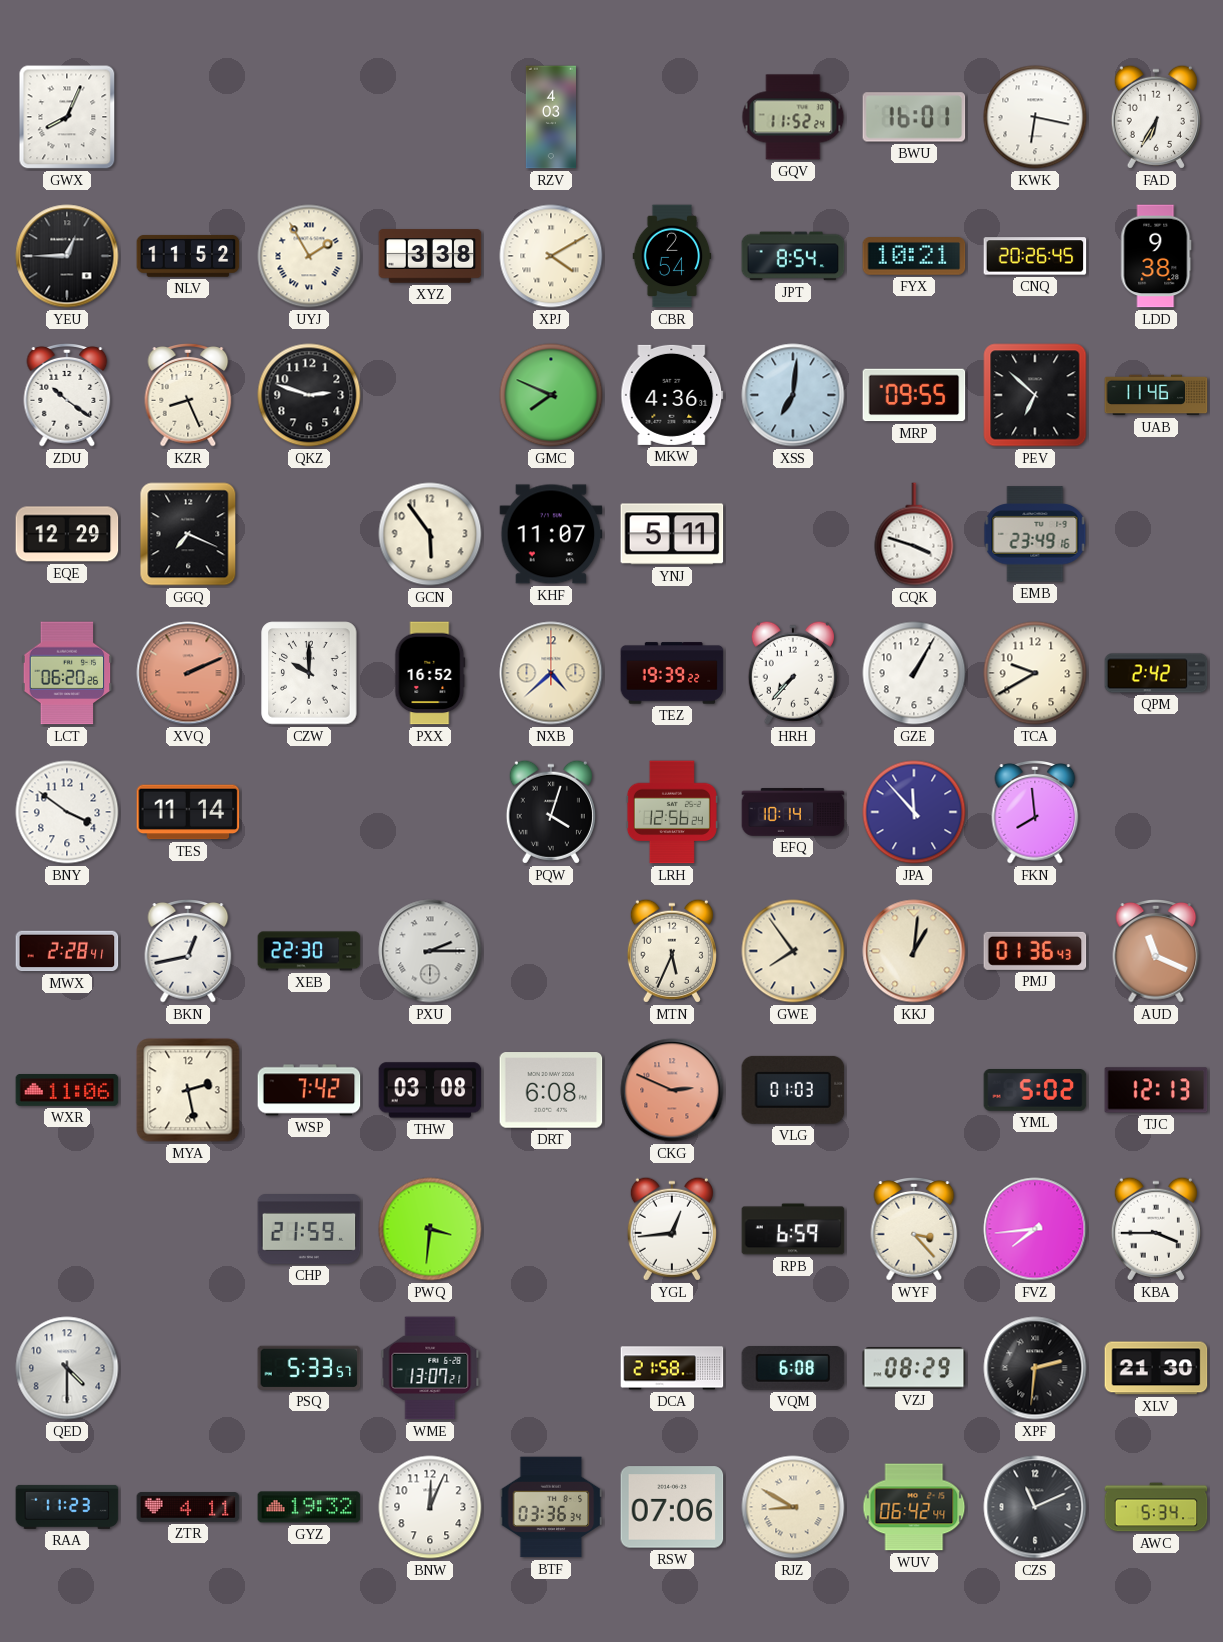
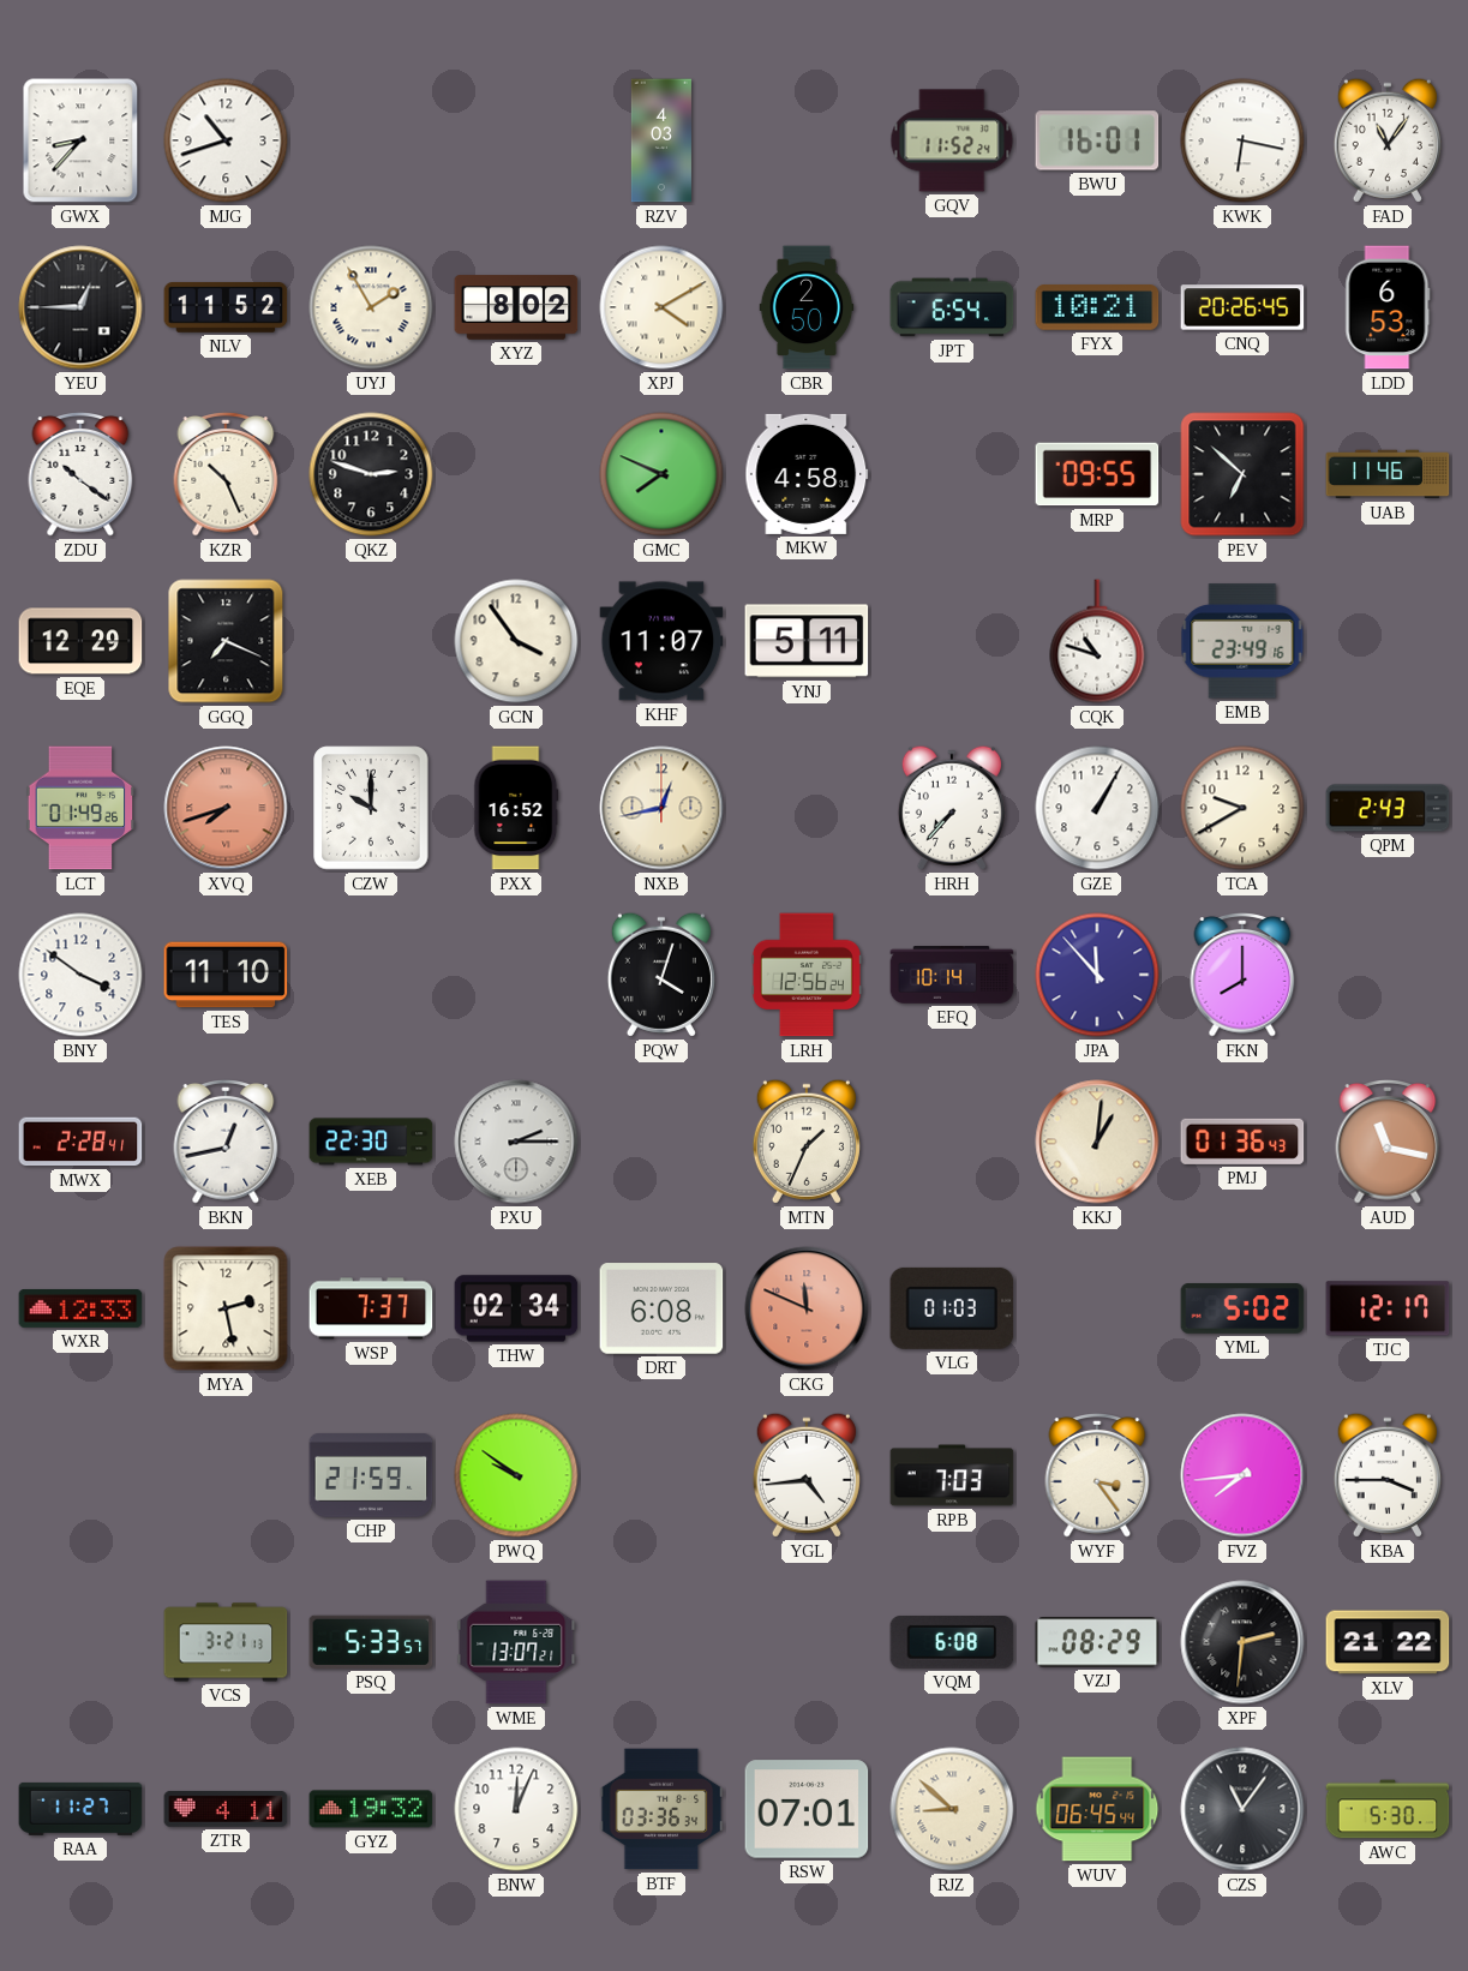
GWX: 8:04 -> 8:37
MJG: none -> 10:42
FAD: 6:35 -> 11:06
XYZ: 3:38 -> 8:02
CBR: 2:54 -> 2:50
JPT: 8:54 -> 6:54
LDD: 9:38 -> 6:53
KZR: 8:26 -> 10:26
MKW: 4:36 -> 4:58
XSS: 7:01 -> none
GCN: 5:54 -> 3:54
CQK: 3:48 -> 10:48
LCT: 06:20 -> 01:49
XVQ: 2:11 -> 7:42
NXB: 4:38 -> 12:43
TEZ: 19:39 -> none
QPM: 2:42 -> 2:43
TES: 11:14 -> 11:10
FKN: 7:59 -> 8:00
MTN: 5:34 -> 1:34
GWE: 7:54 -> none
AUD: 11:19 -> 11:17
WXR: 11:06 -> 12:33
WSP: 7:42 -> 7:37
THW: 03:08 -> 02:34
CKG: 2:49 -> 11:49
TJC: 12:13 -> 12:17
PWQ: 3:31 -> 9:51
YGL: 12:44 -> 4:44
RPB: 6:59 -> 7:03
WYF: 3:23 -> 3:24
QED: 4:30 -> none
VCS: none -> 3:21
DCA: 21:58 -> none
XLV: 21:30 -> 21:22
RAA: 11:23 -> 11:27
RSW: 07:06 -> 07:01
RJZ: 8:50 -> 8:52
WUV: 06:42 -> 06:45
CZS: 11:11 -> 11:06
AWC: 5:34 -> 5:30
